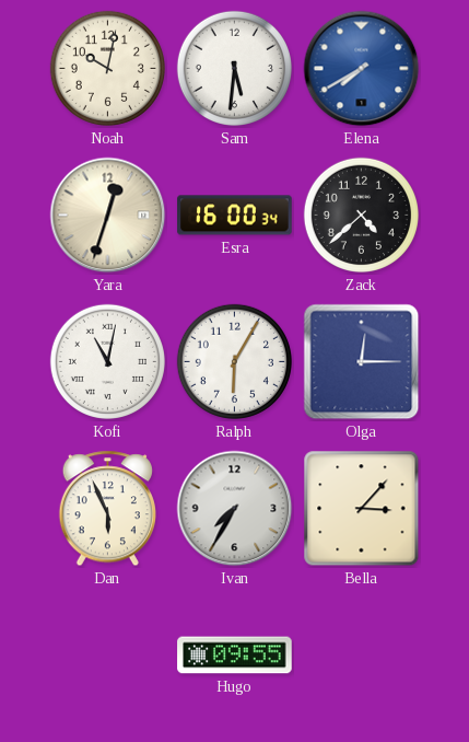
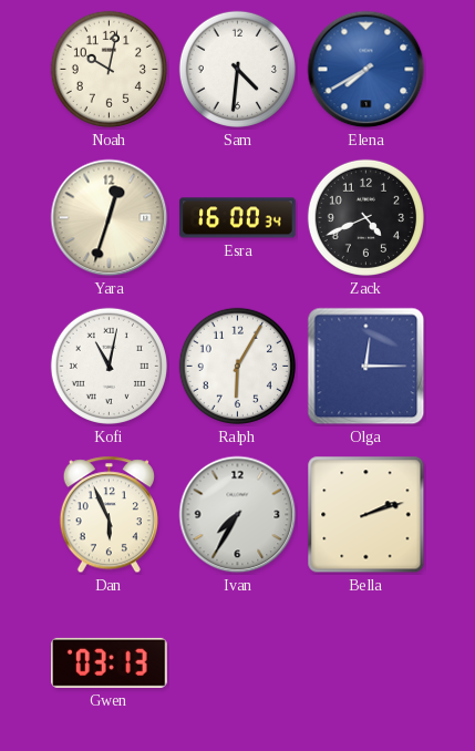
Sam: 5:31 -> 4:31
Zack: 4:38 -> 4:41
Bella: 3:07 -> 2:12
Gwen: none -> 03:13
Hugo: 09:55 -> none
